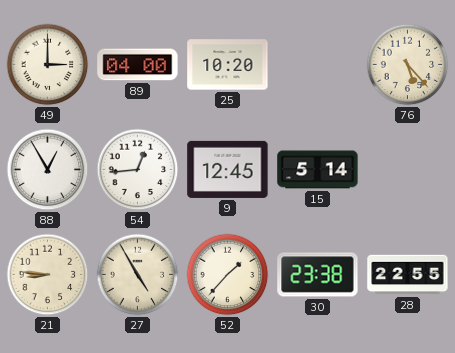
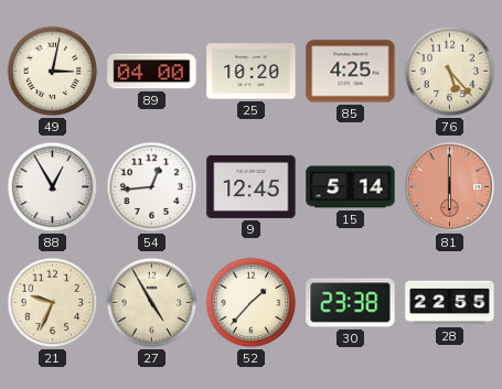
49: 3:00 -> 3:02
85: none -> 4:25
81: none -> 6:00
21: 8:46 -> 9:34
